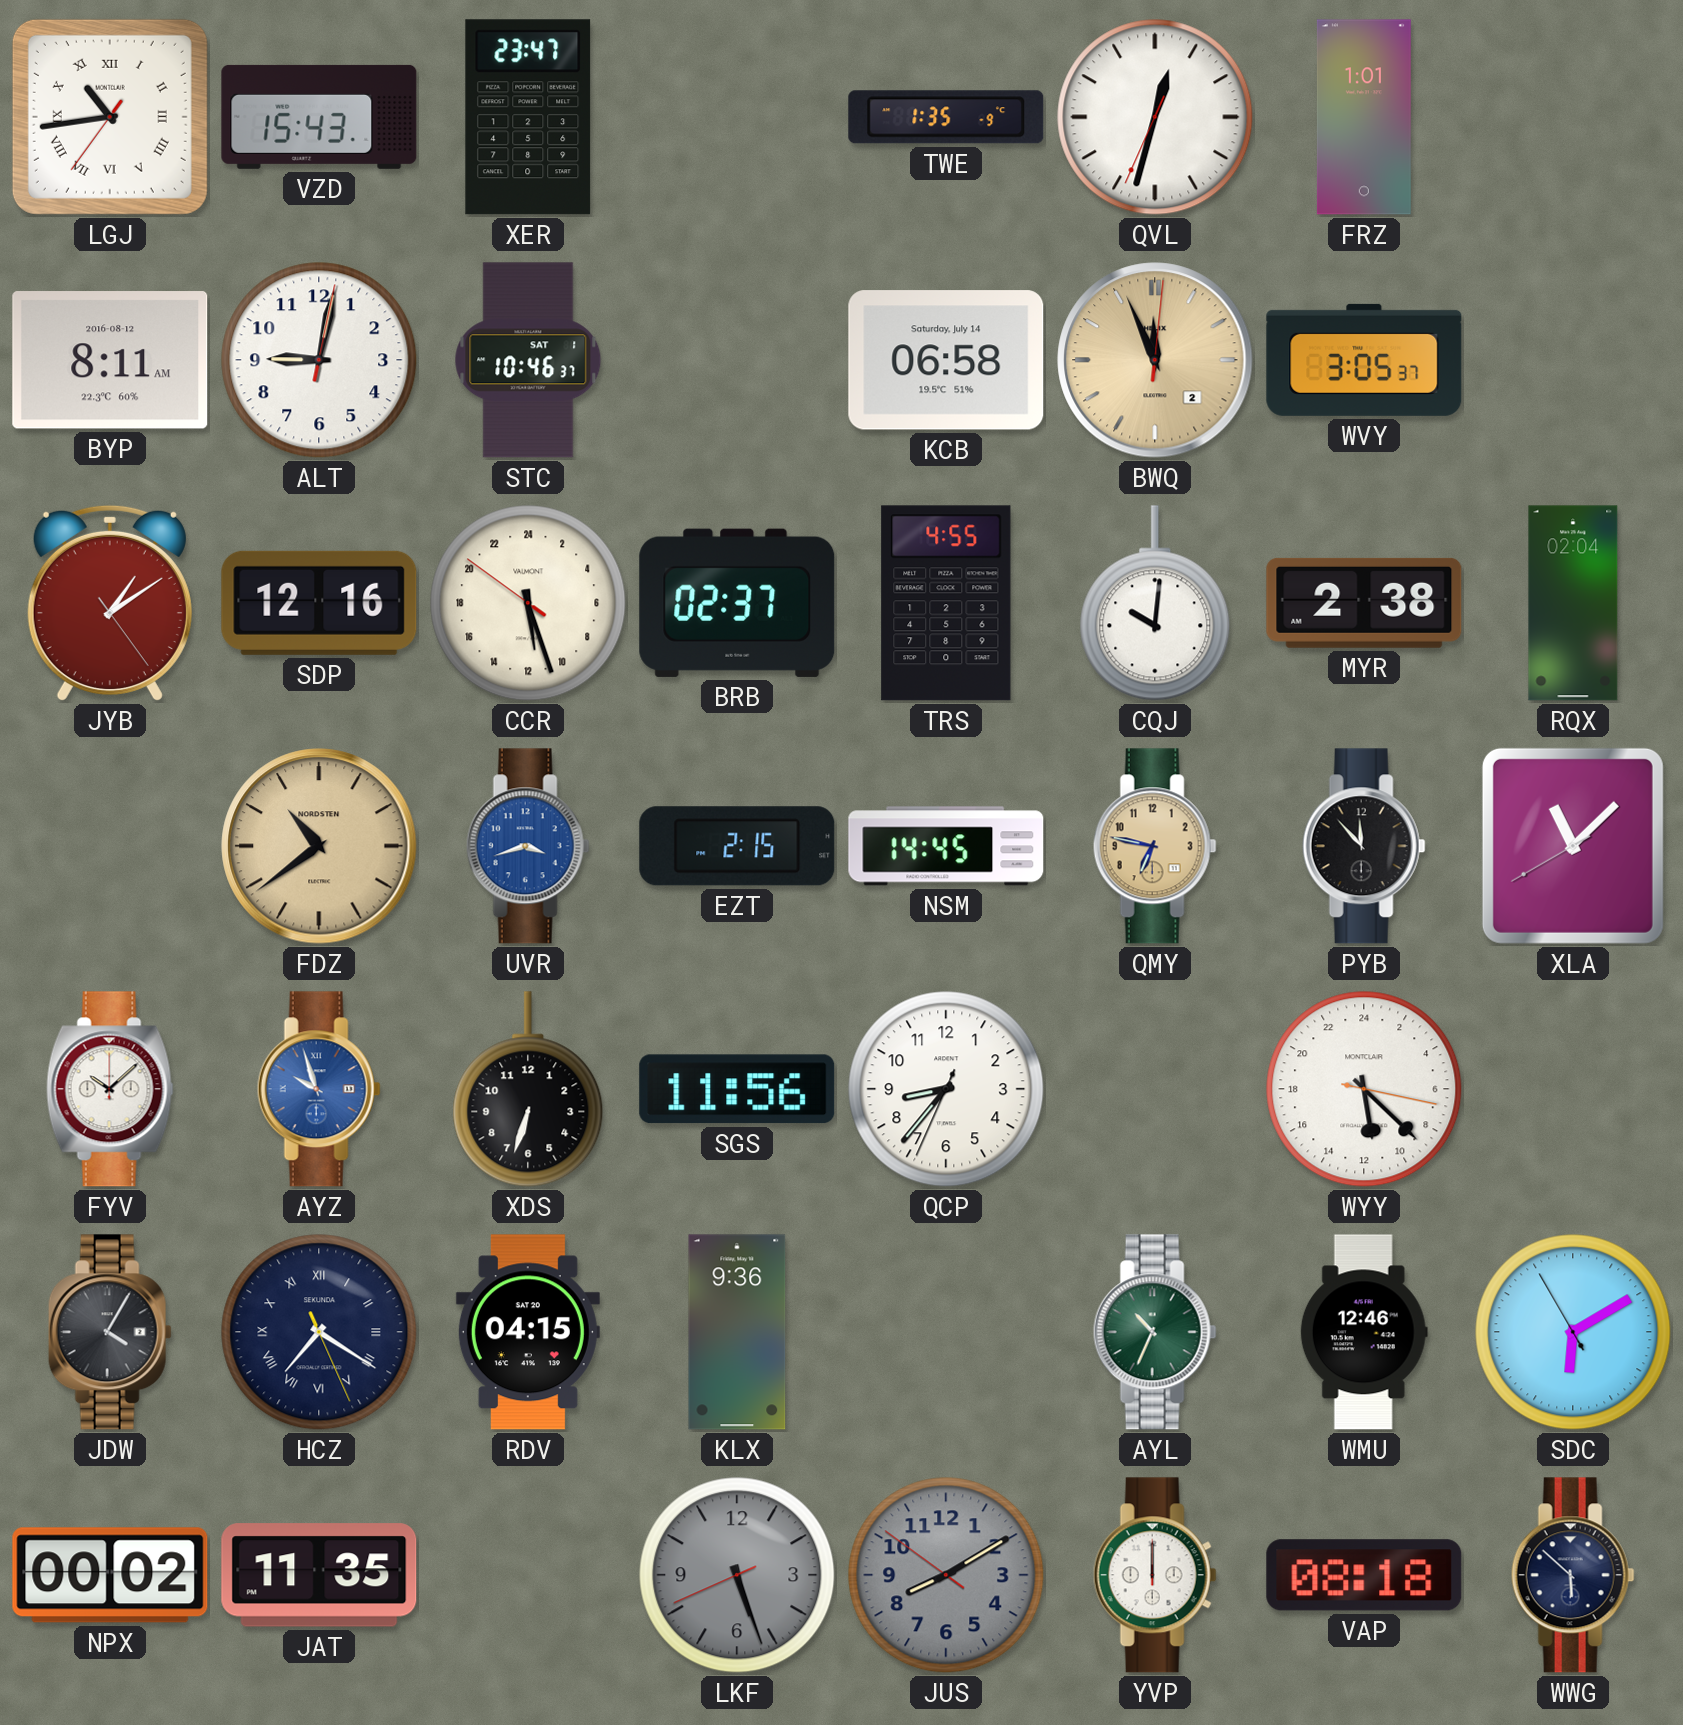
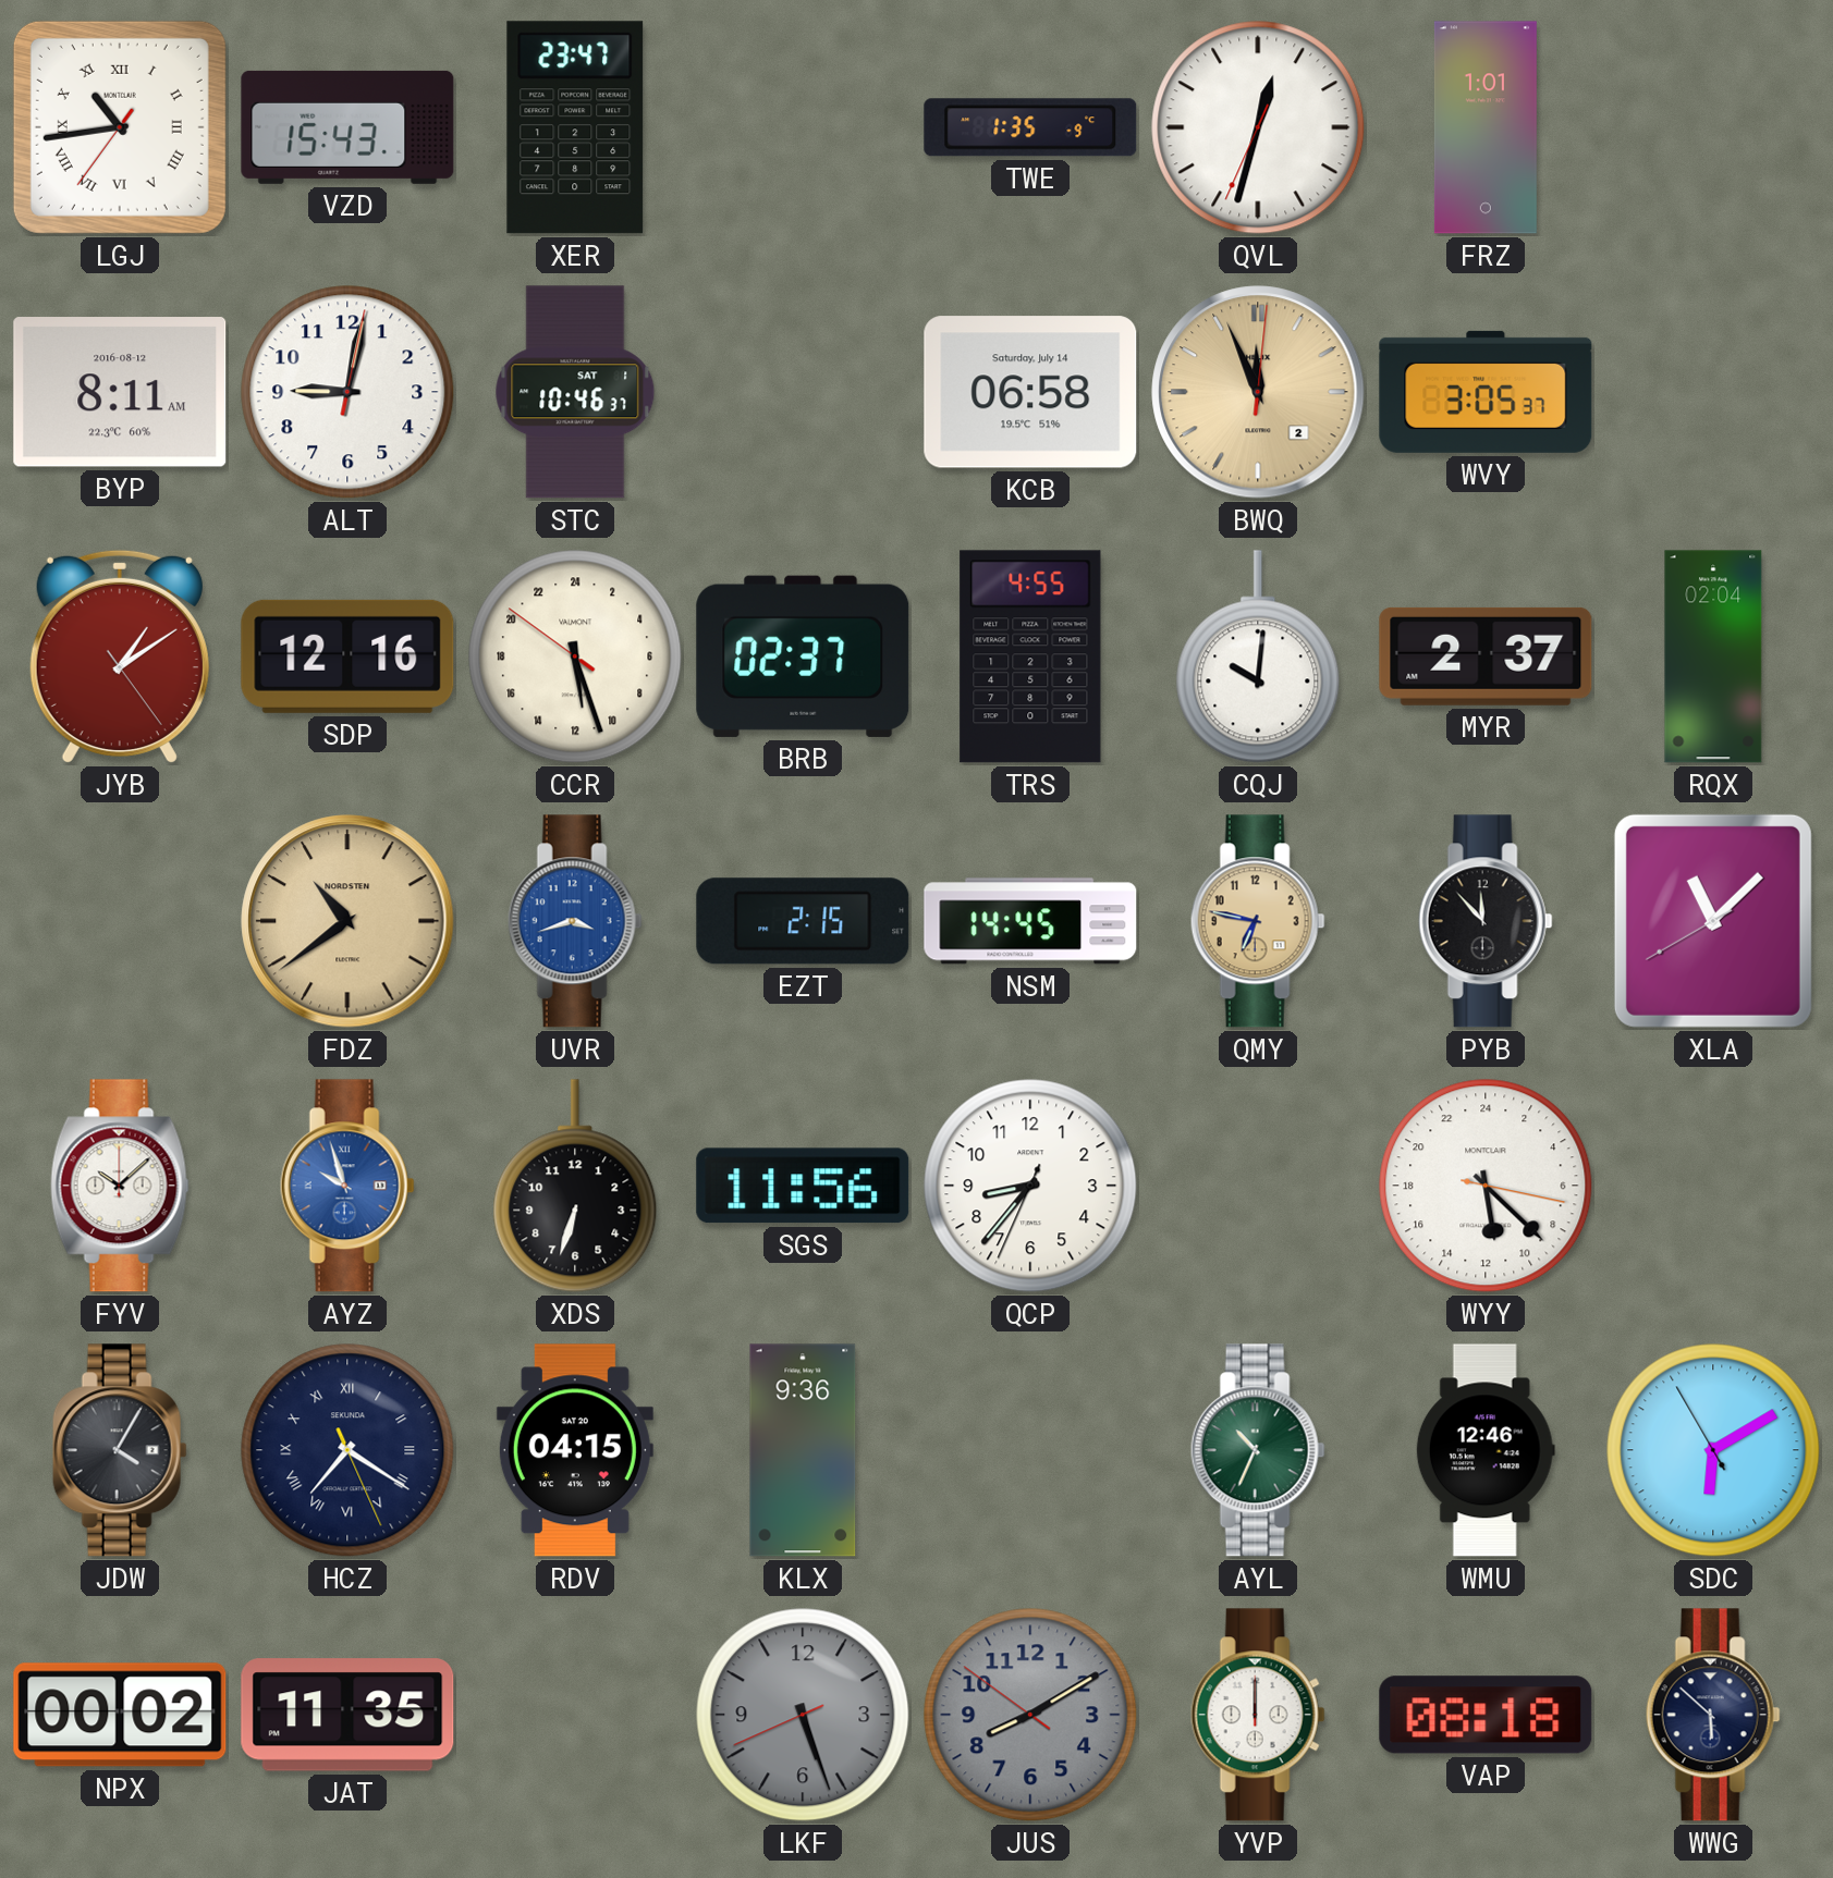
MYR: 2:38 -> 2:37
